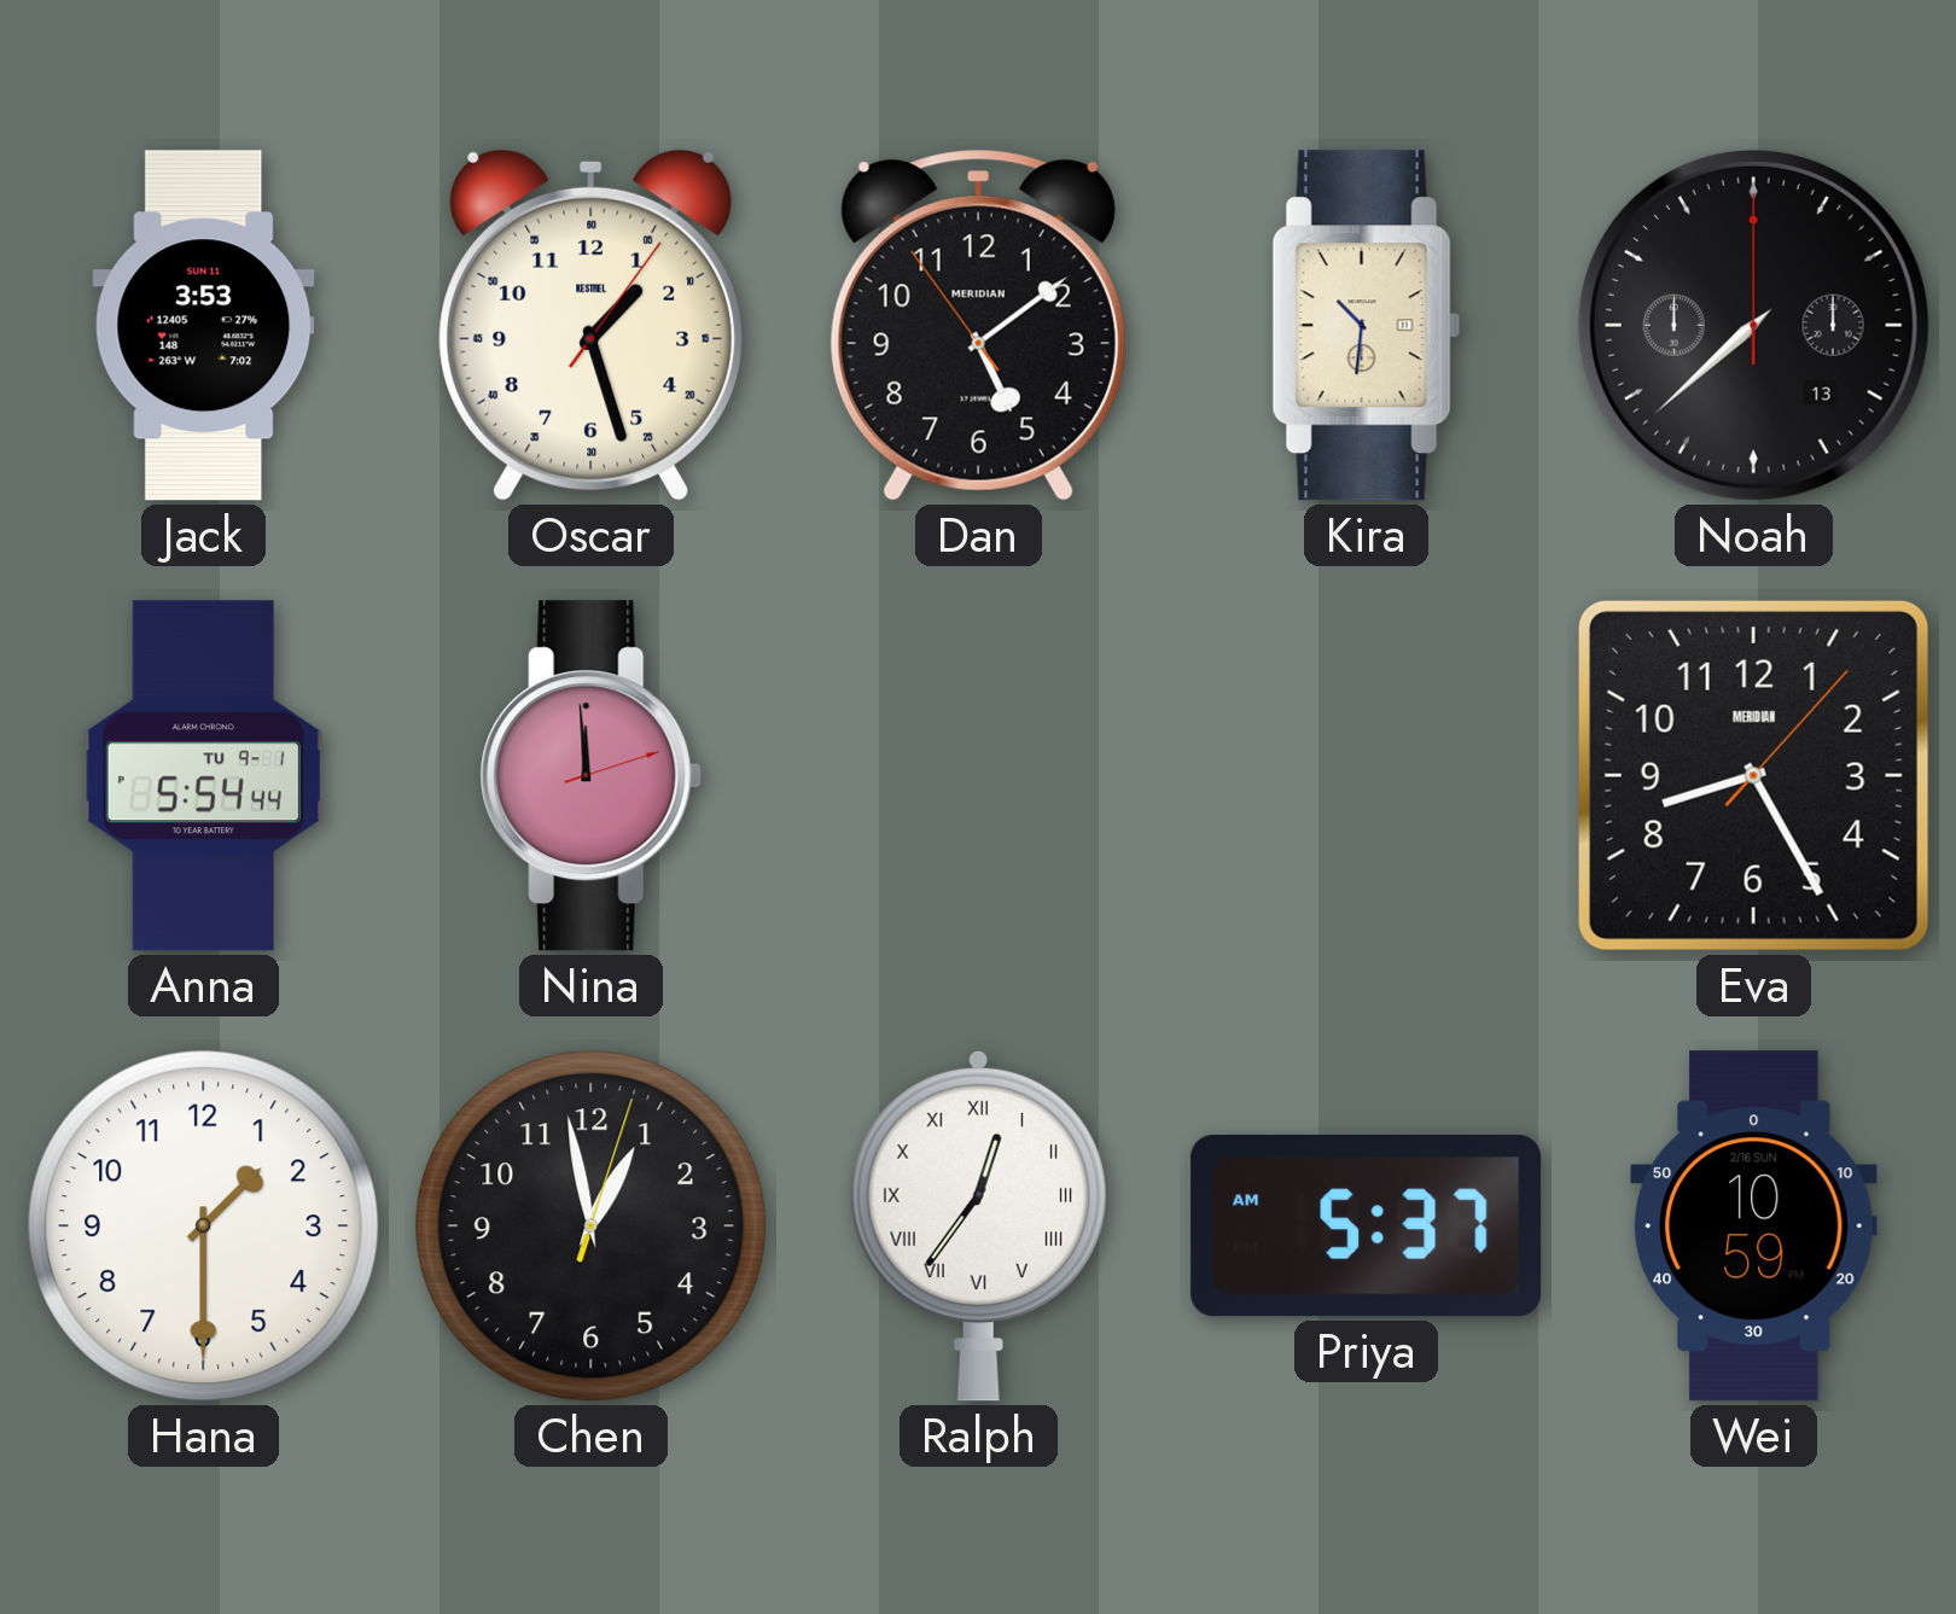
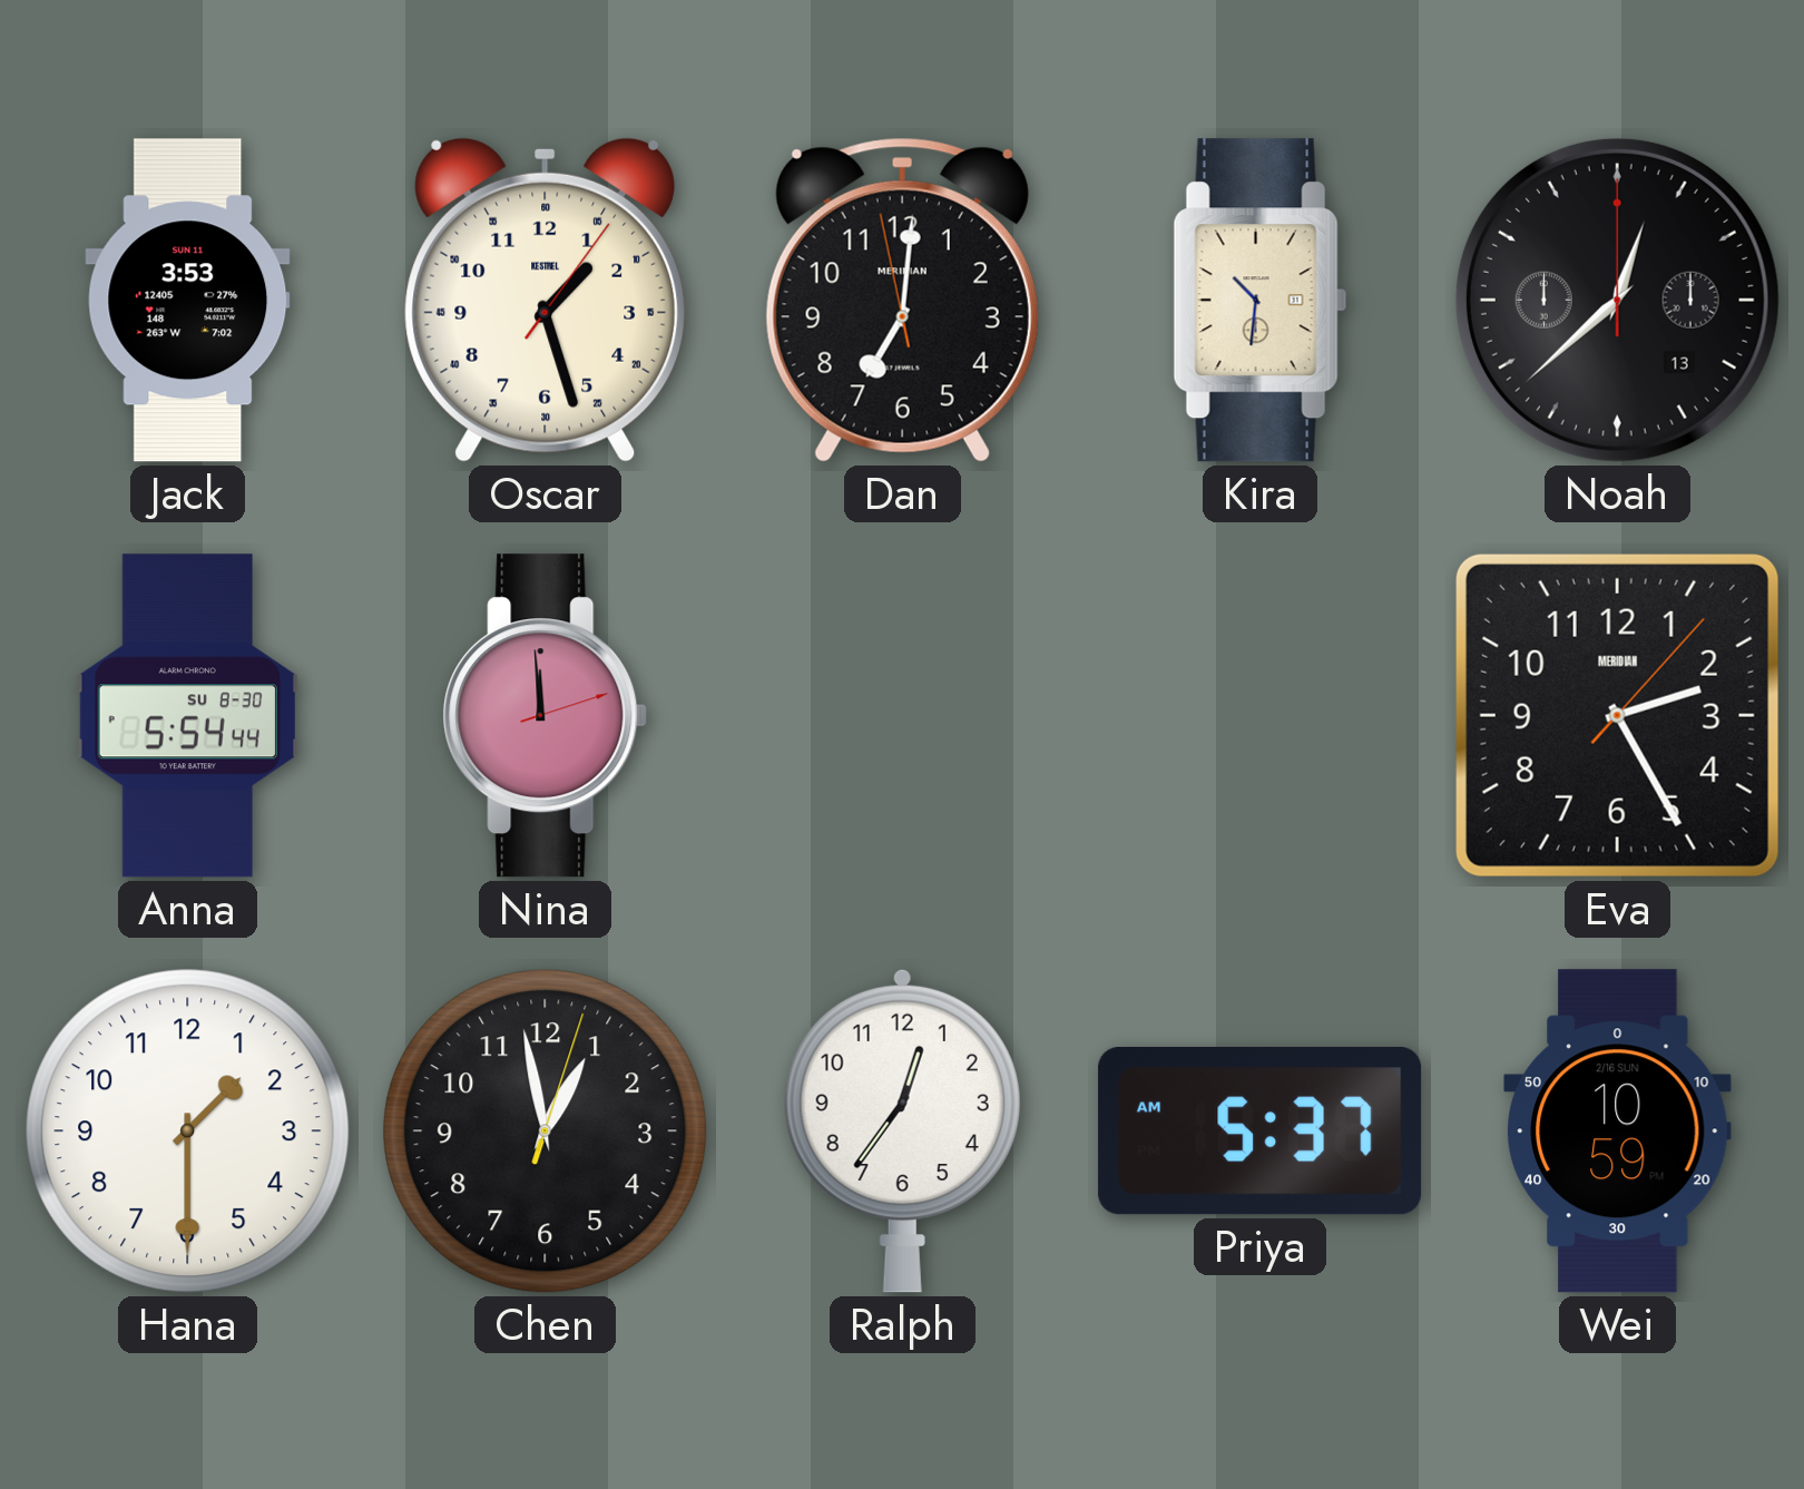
Dan: 5:08 -> 7:00
Noah: 7:38 -> 12:38
Anna date: TU 9-1 -> SU 8-30
Eva: 8:25 -> 2:25
Ralph numerals: Roman -> Arabic
